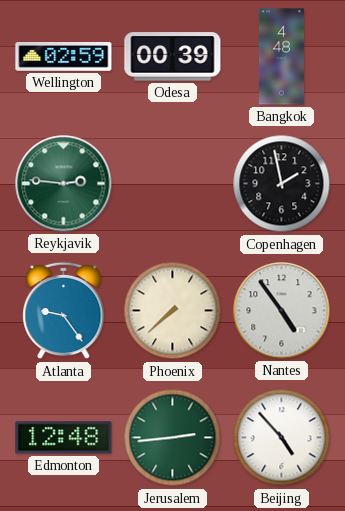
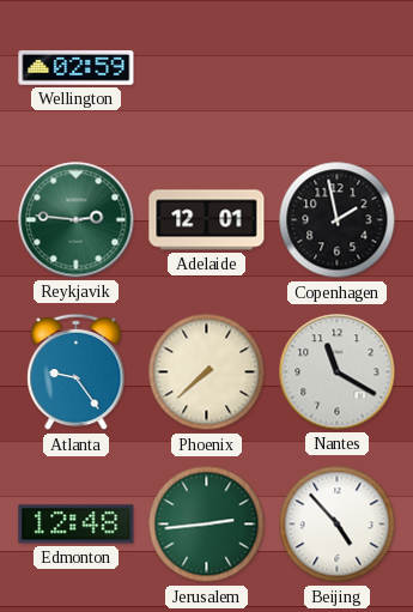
Odesa: 00:39 -> none
Bangkok: 4:48 -> none
Adelaide: none -> 12:01
Nantes: 4:54 -> 11:20
